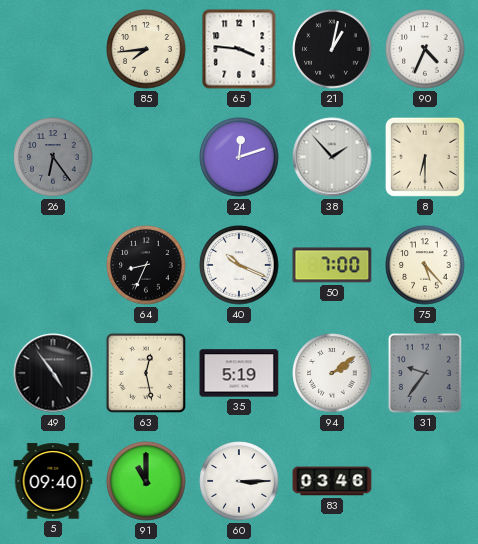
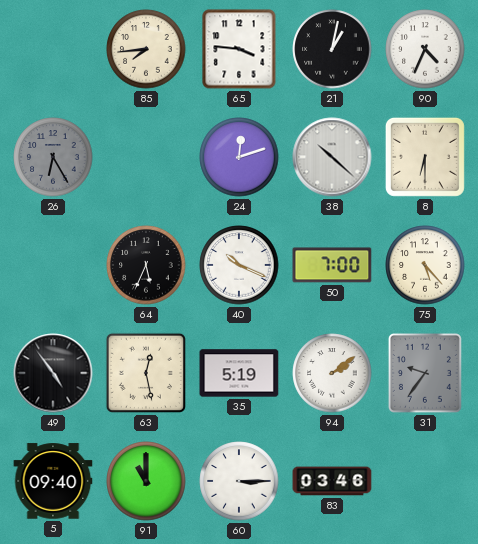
26: 6:24 -> 6:25
38: 1:53 -> 10:22
64: 8:34 -> 5:34
